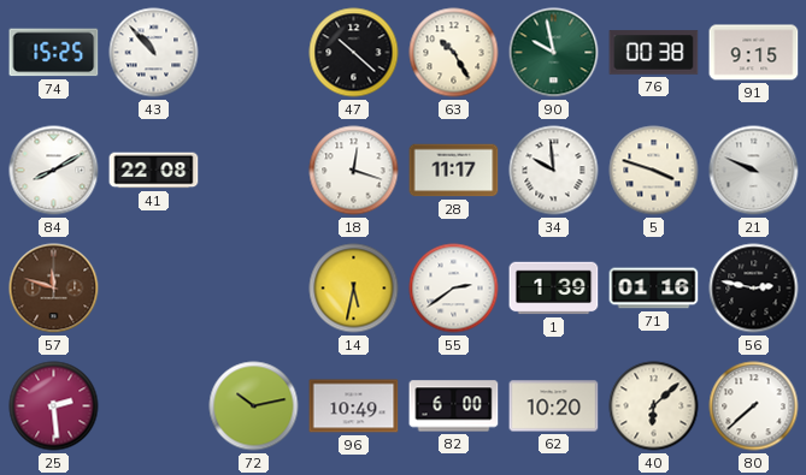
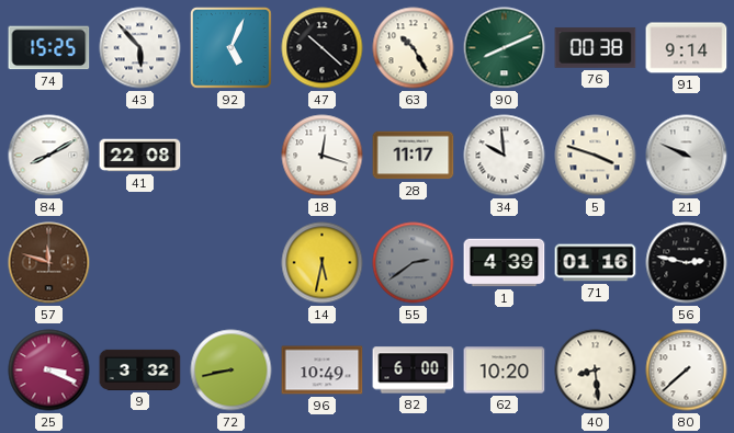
43: 10:53 -> 5:53
92: none -> 5:04
90: 9:58 -> 8:11
91: 9:15 -> 9:14
55 dial: white -> grey
1: 1:39 -> 4:39
25: 2:29 -> 3:19
9: none -> 3:32
72: 10:13 -> 8:43
40: 6:08 -> 8:29
